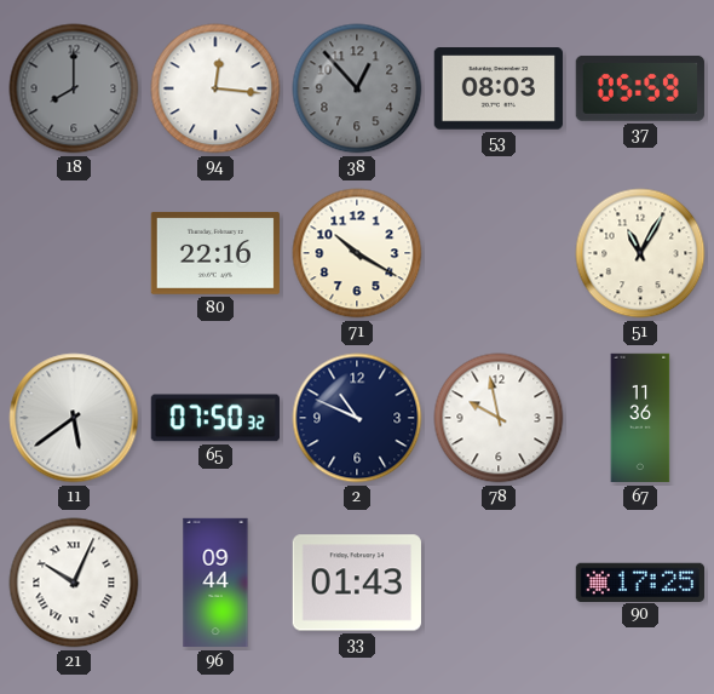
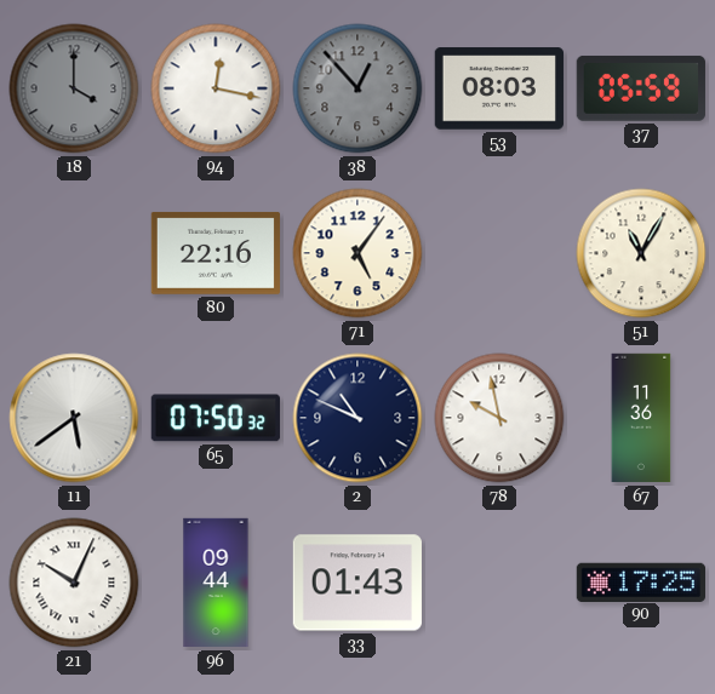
18: 8:00 -> 4:00
94: 12:16 -> 12:17
71: 10:20 -> 5:06
